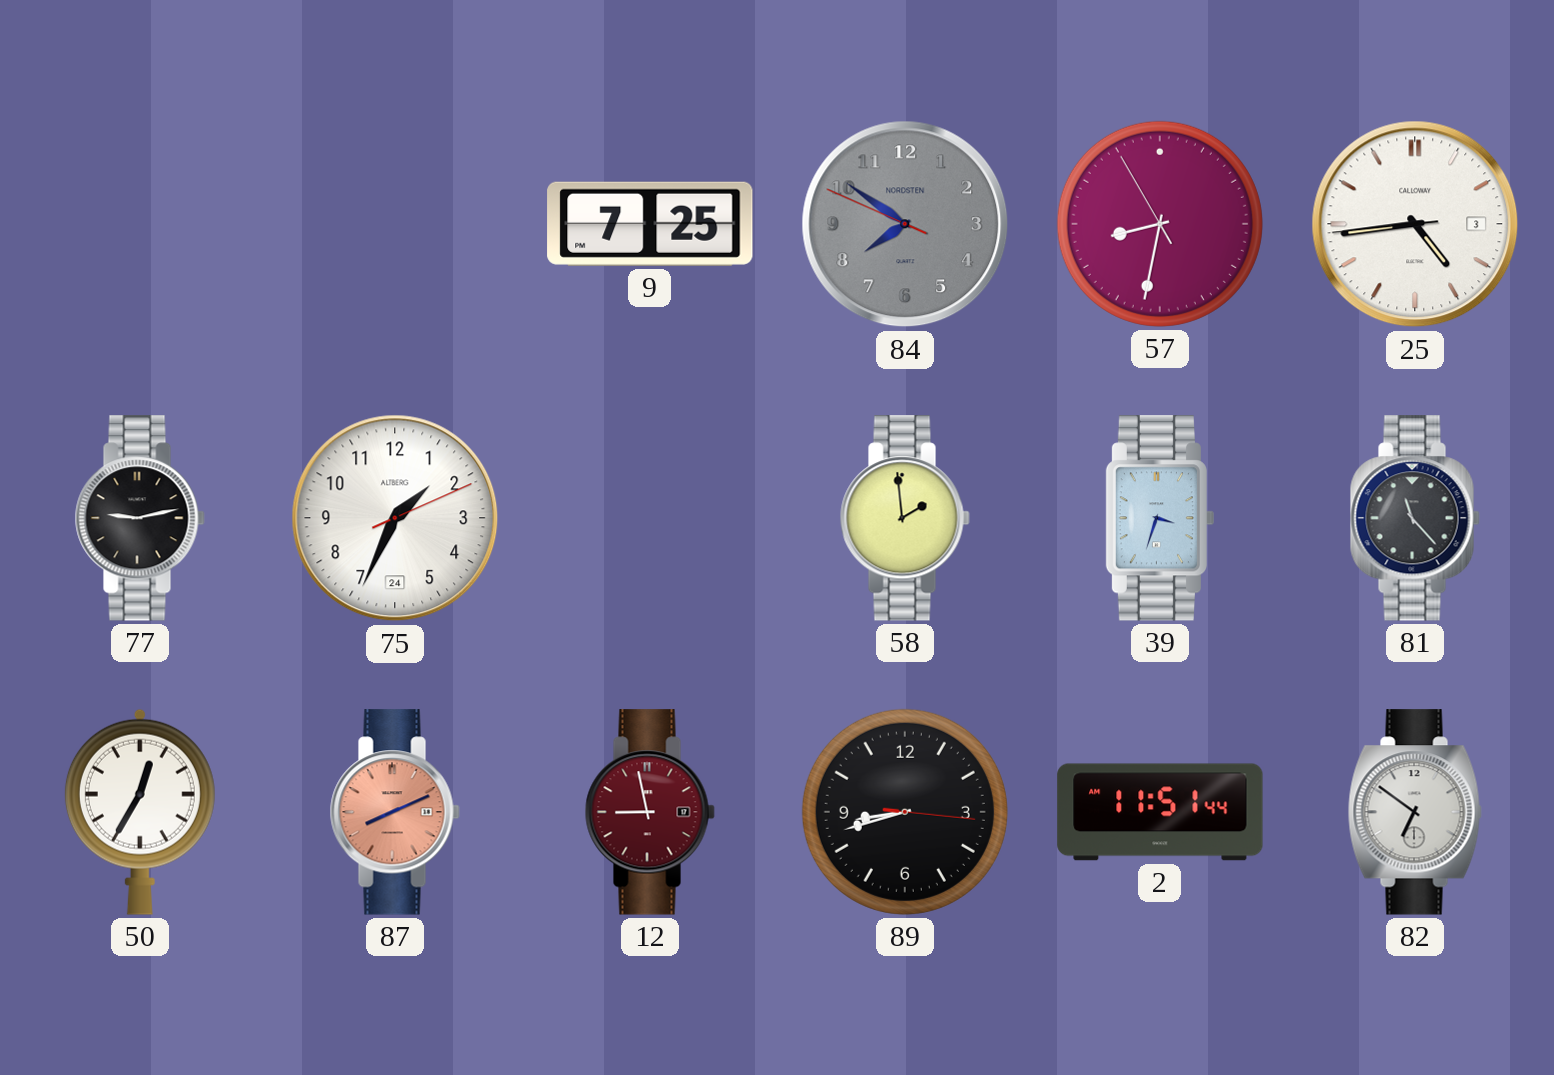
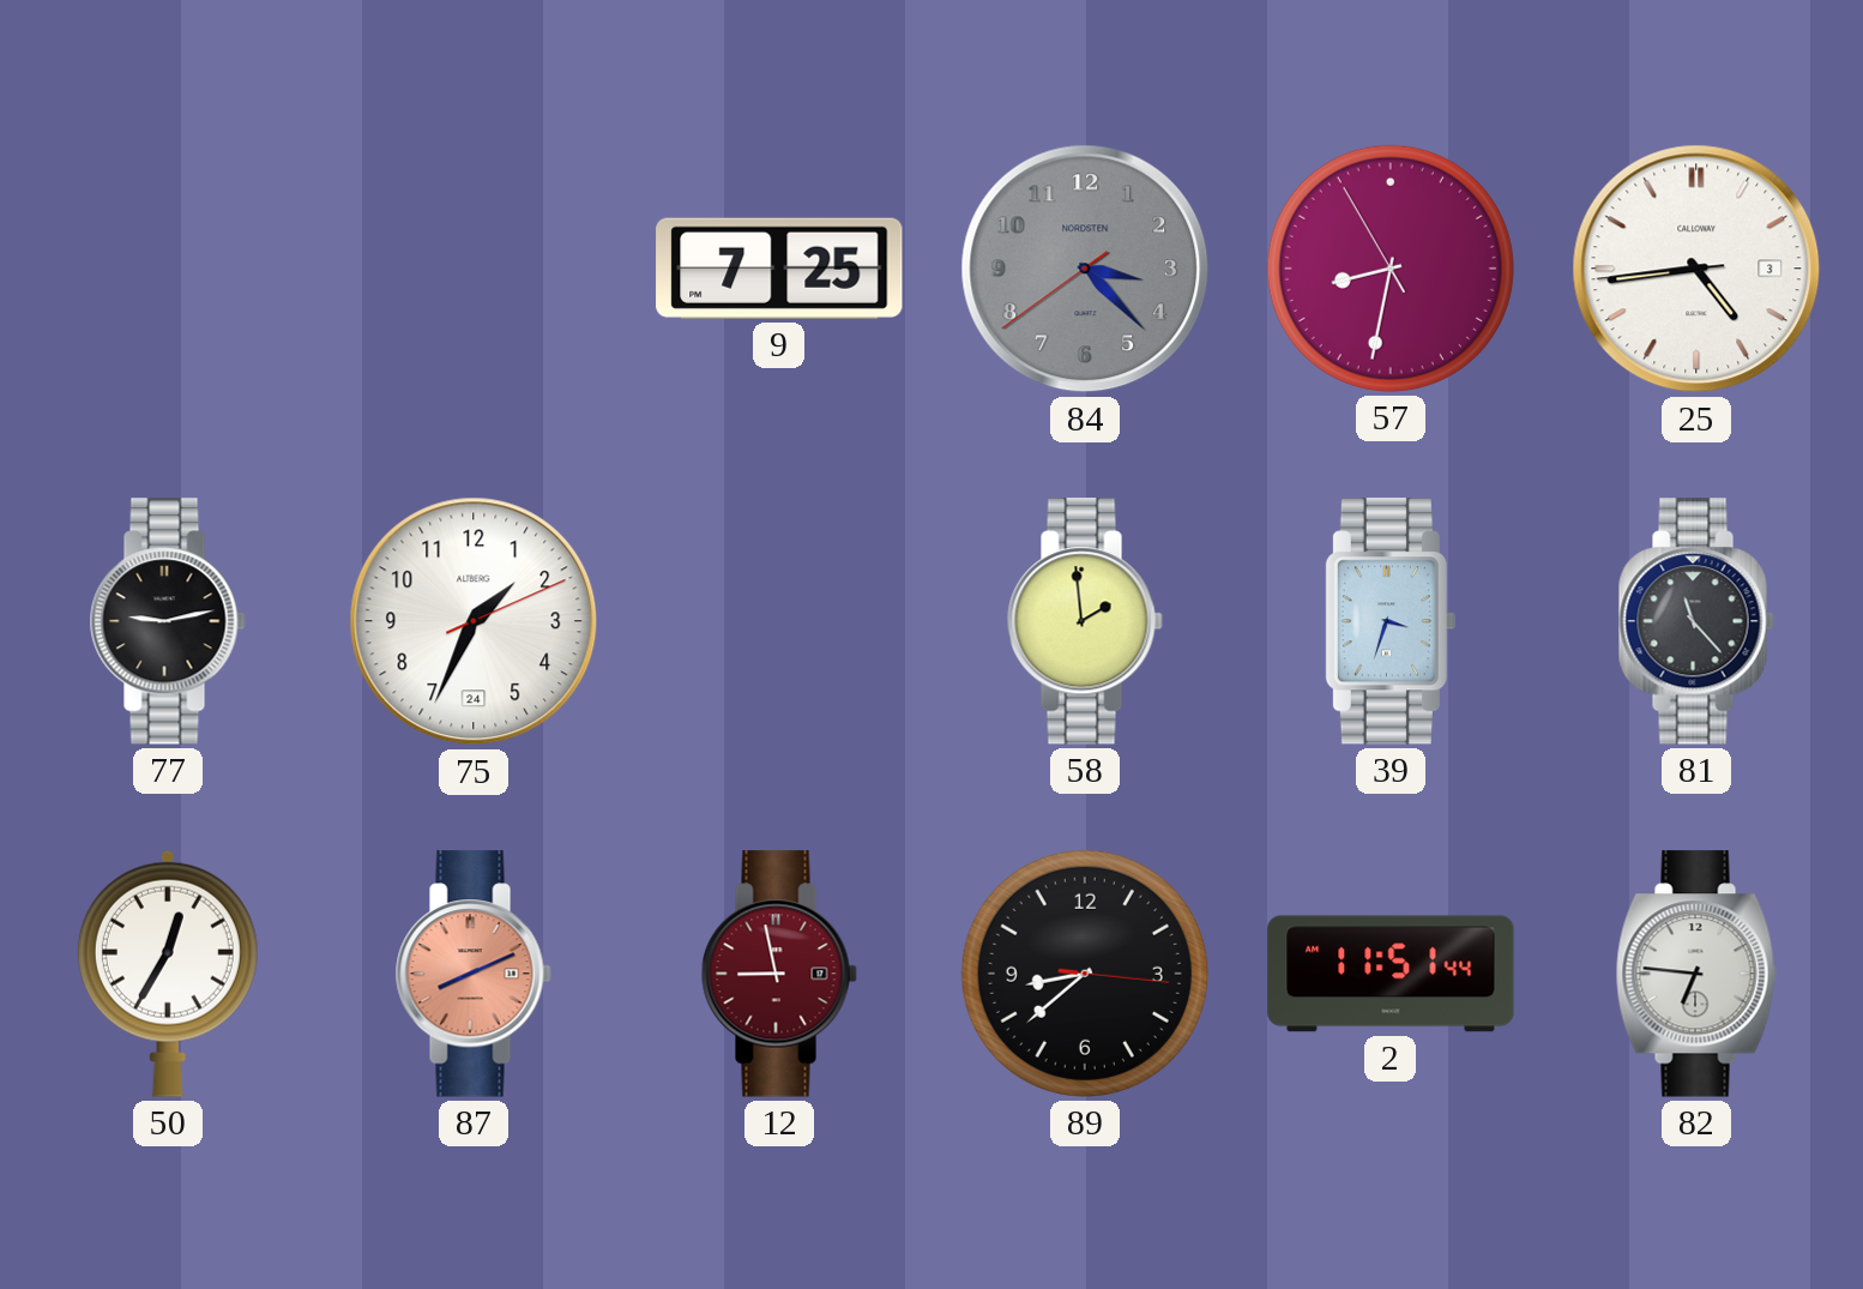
84: 7:50 -> 3:22
89: 8:42 -> 8:38
82: 6:51 -> 6:46
